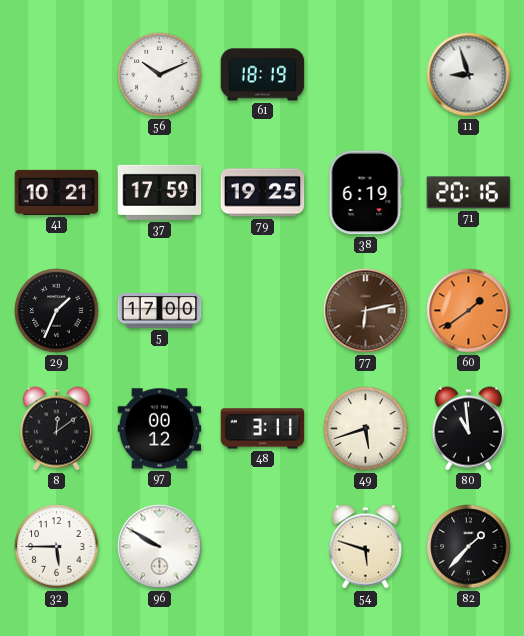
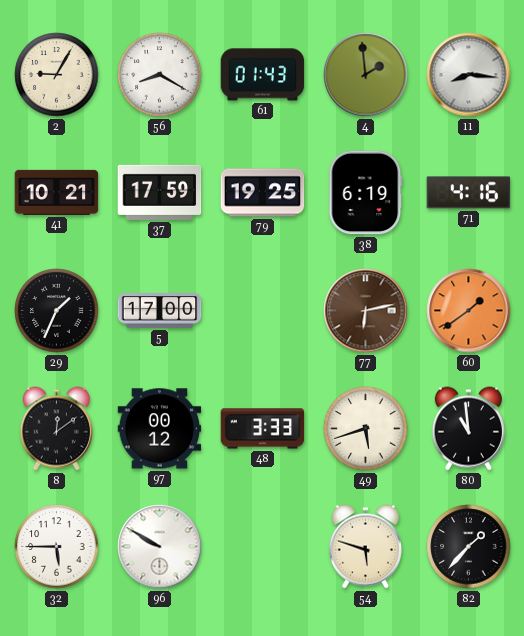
2: none -> 9:05
56: 10:11 -> 8:20
61: 18:19 -> 01:43
4: none -> 1:59
11: 8:57 -> 8:16
71: 20:16 -> 4:16
48: 3:11 -> 3:33
